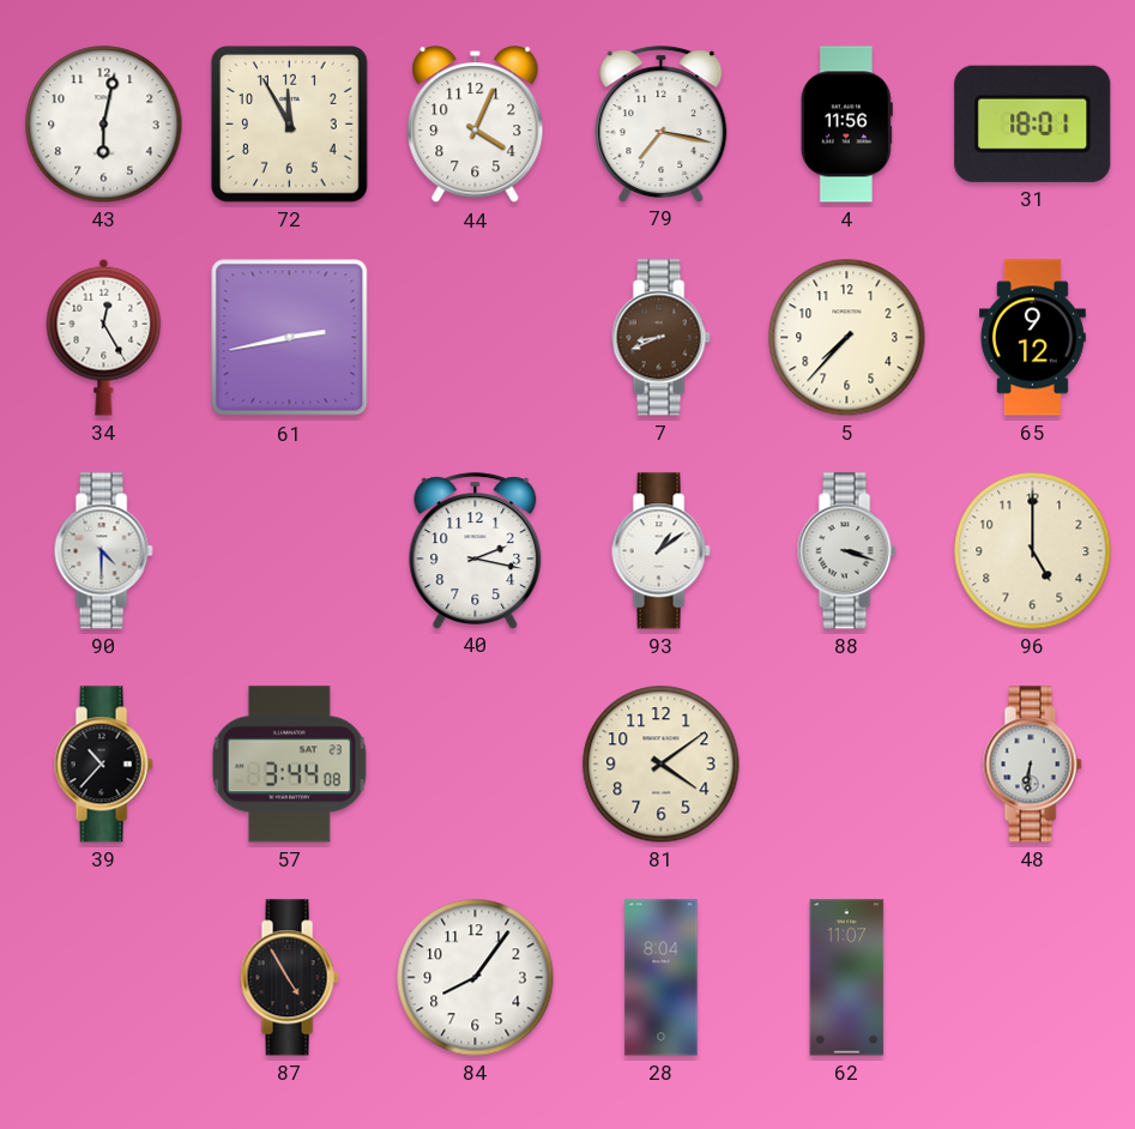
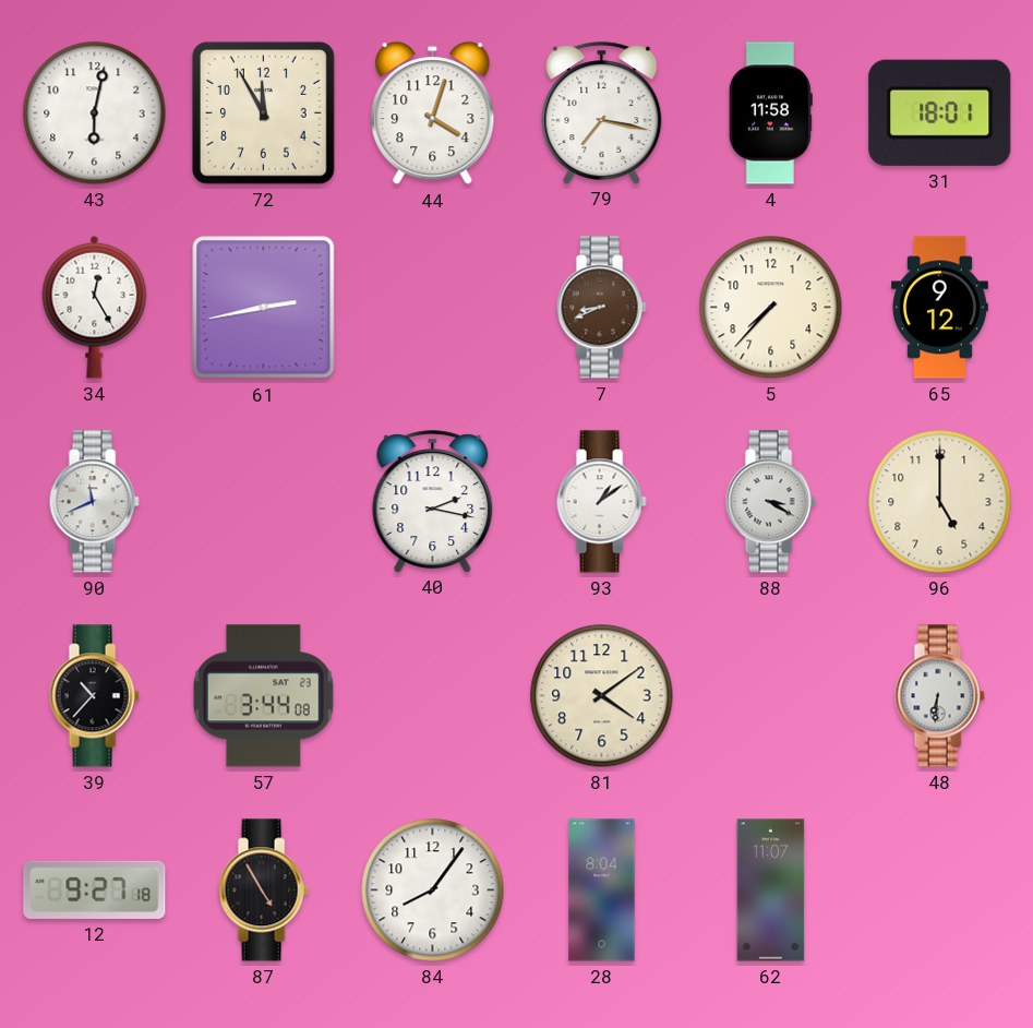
44: 4:04 -> 4:03
4: 11:56 -> 11:58
90: 4:30 -> 11:41
88: 3:18 -> 3:20
12: none -> 9:27
